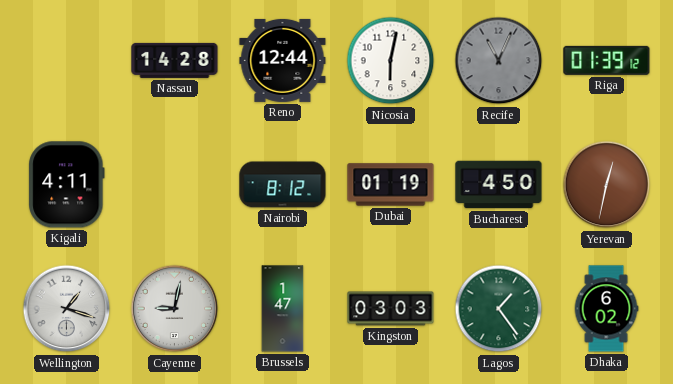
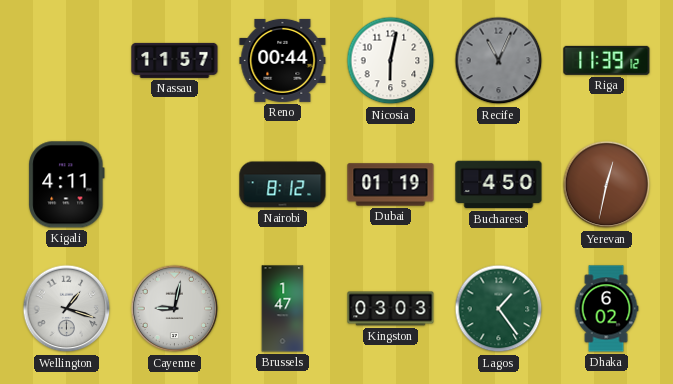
Nassau: 14:28 -> 11:57
Reno: 12:44 -> 00:44
Riga: 01:39 -> 11:39
